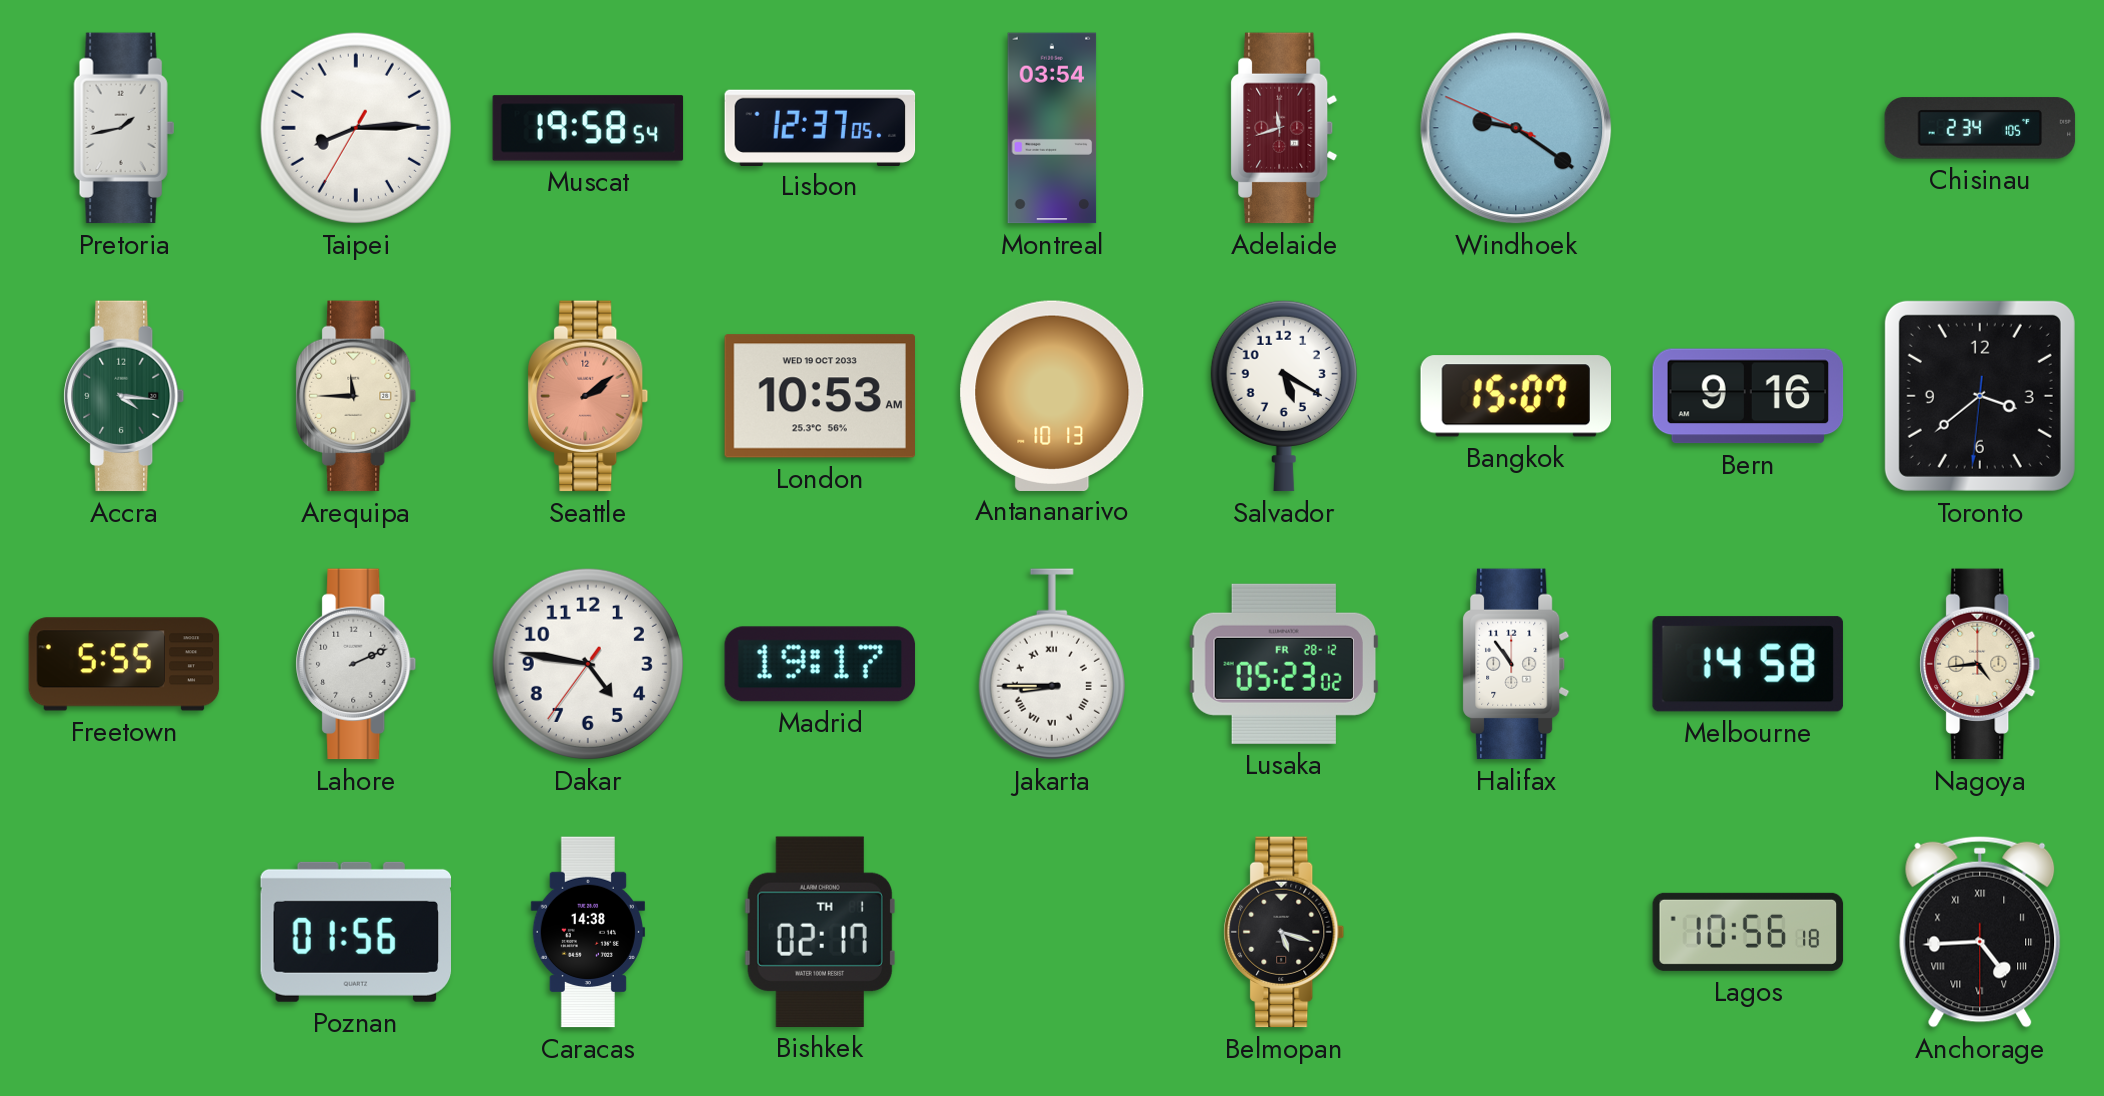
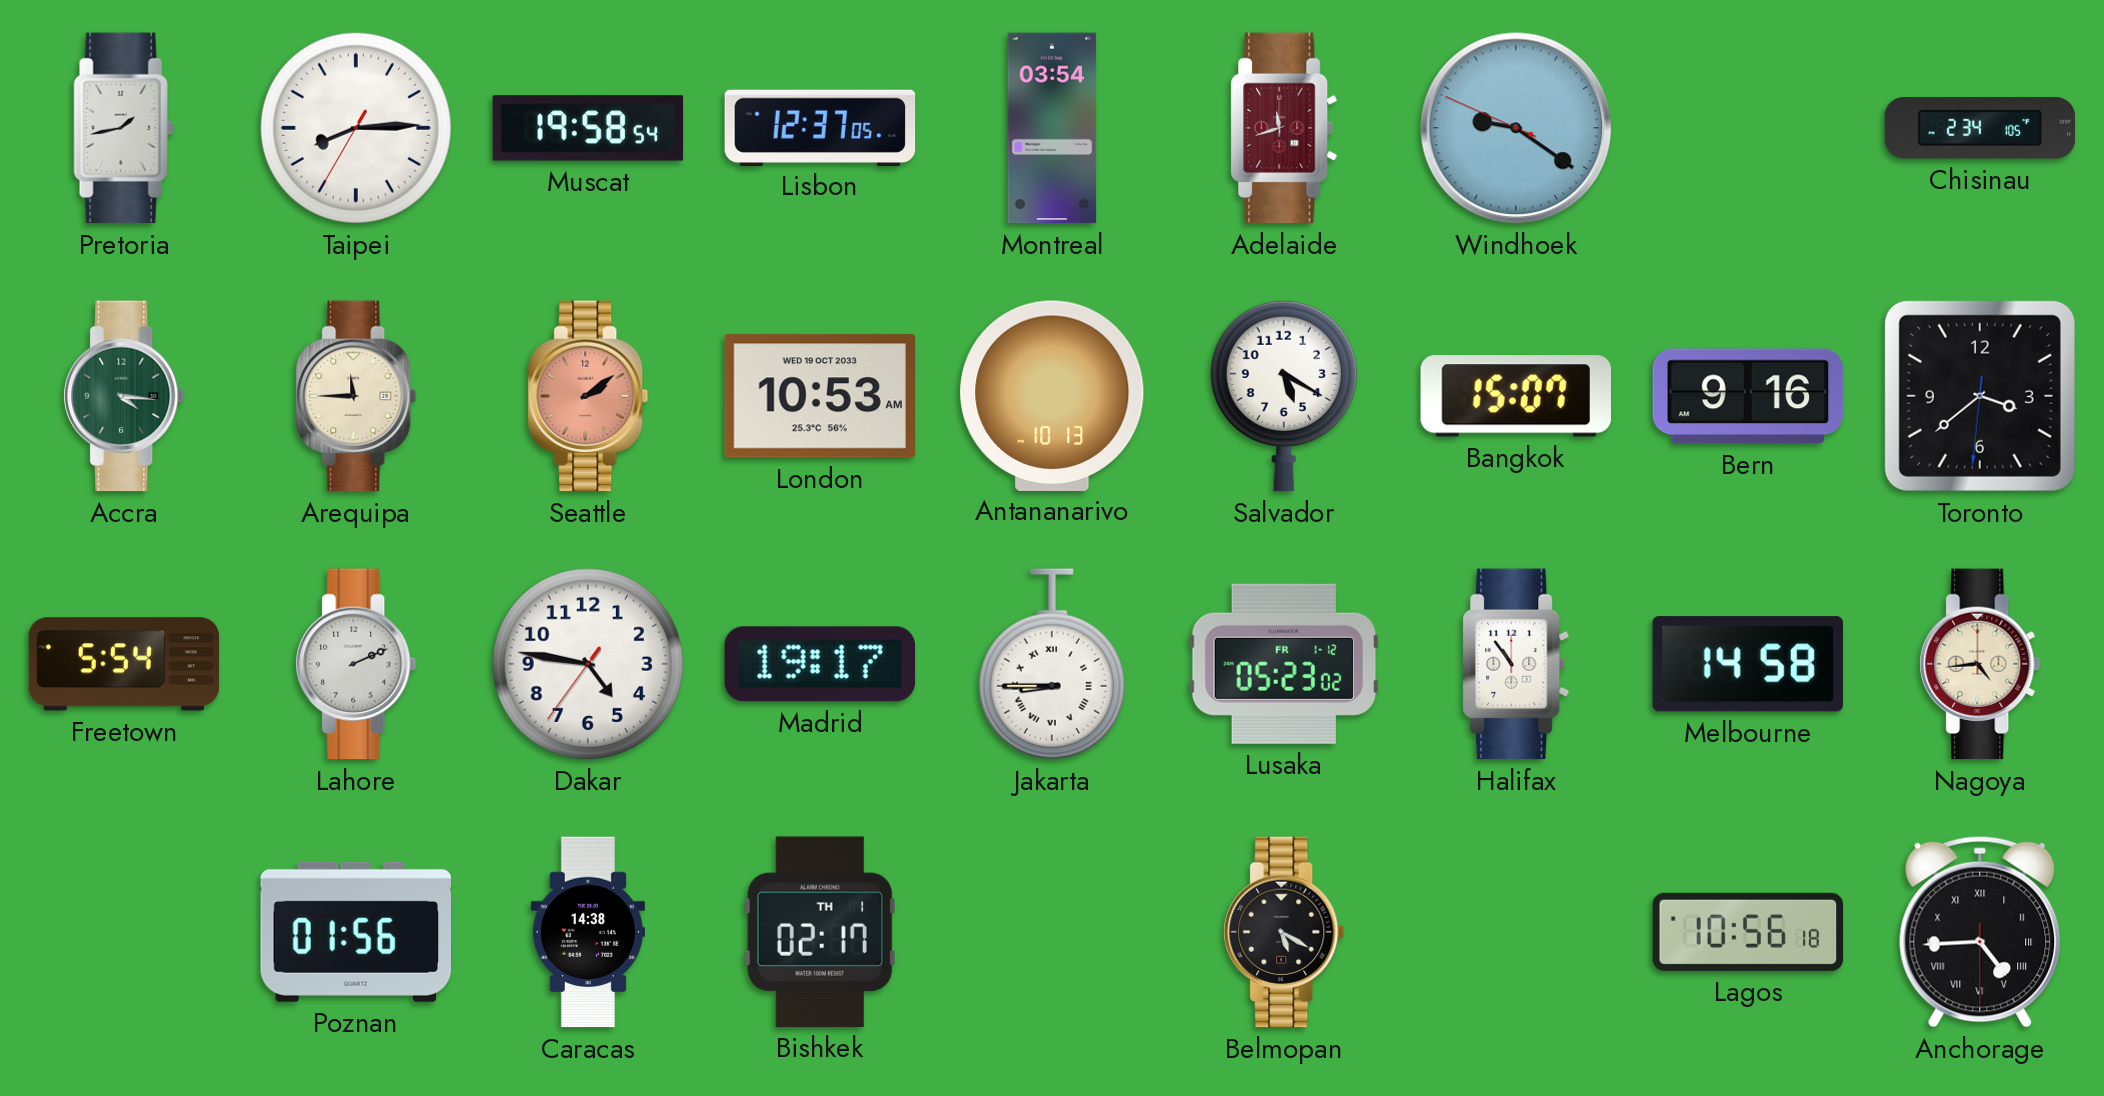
Freetown: 5:55 -> 5:54
Lusaka date: FR 28-12 -> FR 1-12
Belmopan: 5:18 -> 5:20
